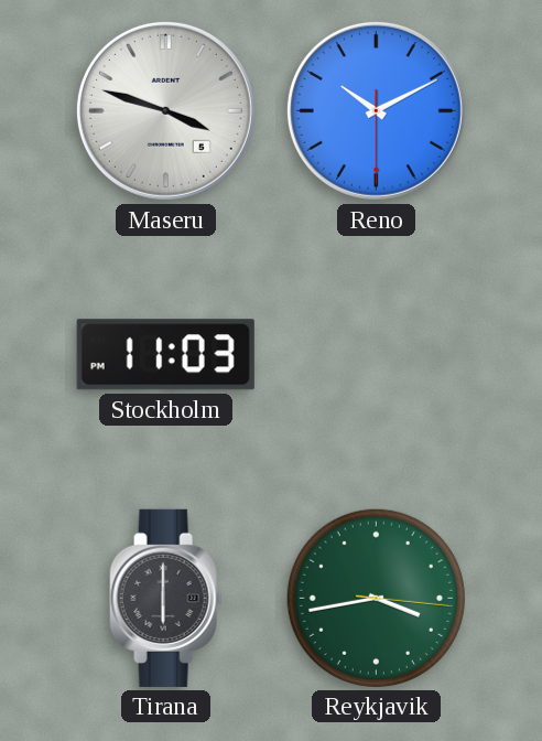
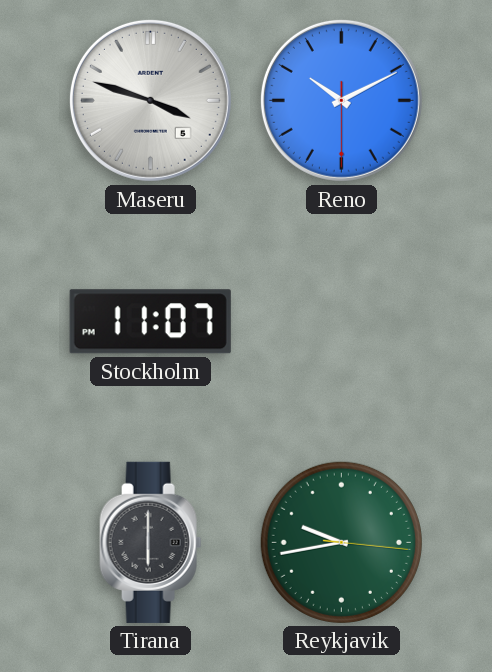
Stockholm: 11:03 -> 11:07
Reykjavik: 3:43 -> 9:43
